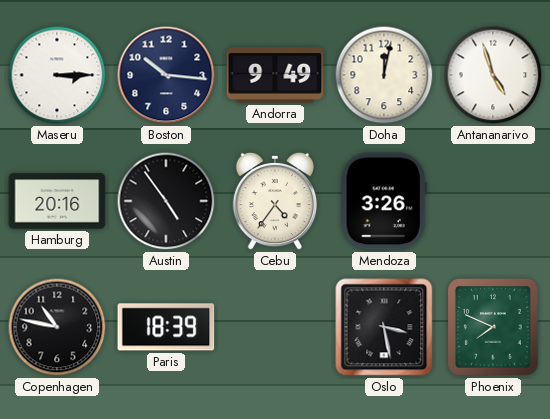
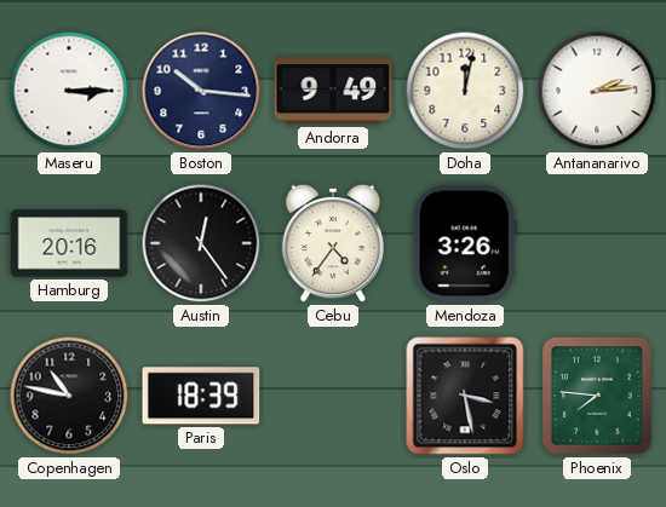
Antananarivo: 4:57 -> 2:14
Austin: 4:54 -> 12:24
Phoenix: 7:49 -> 7:46
